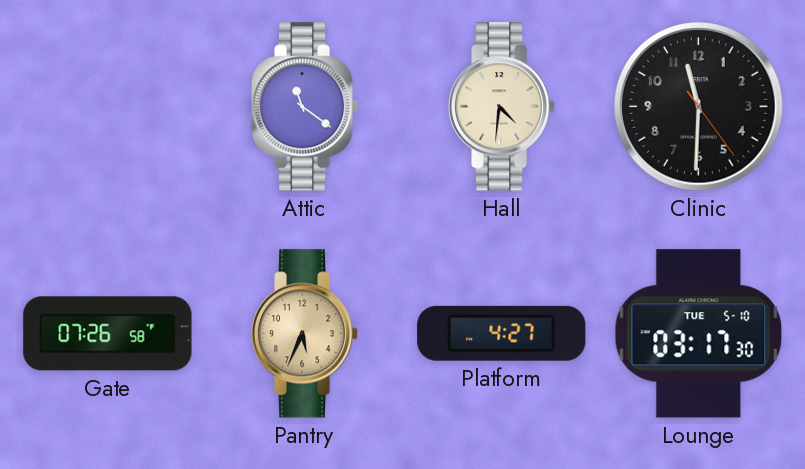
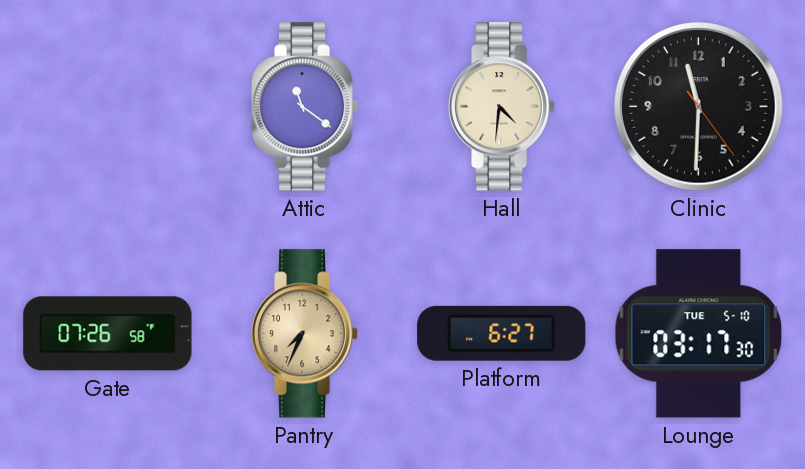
Pantry: 5:34 -> 7:34
Platform: 4:27 -> 6:27
